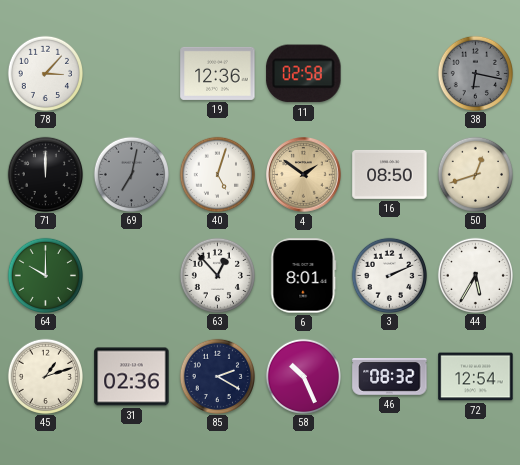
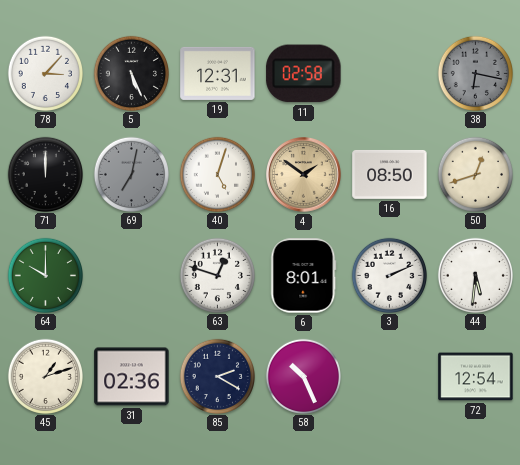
5: none -> 5:26
19: 12:36 -> 12:31
63: 12:53 -> 12:48
44: 5:35 -> 5:31
46: 08:32 -> none
